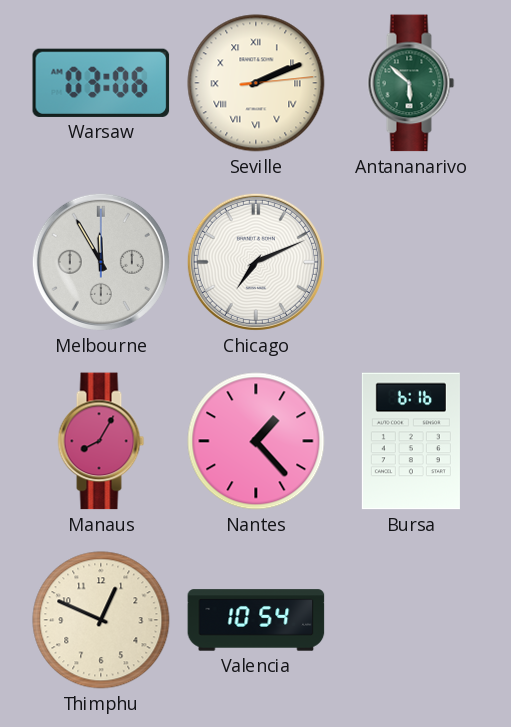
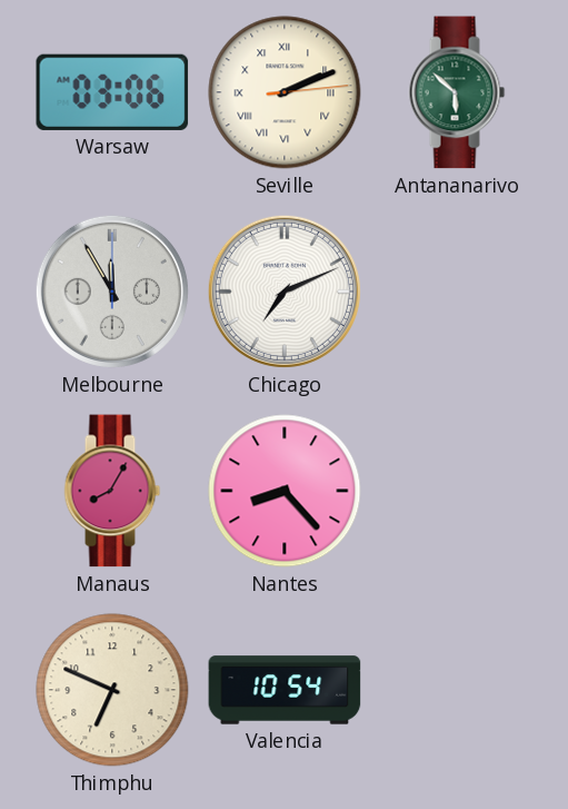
Nantes: 1:23 -> 8:23
Bursa: 6:16 -> none
Thimphu: 12:49 -> 6:49
